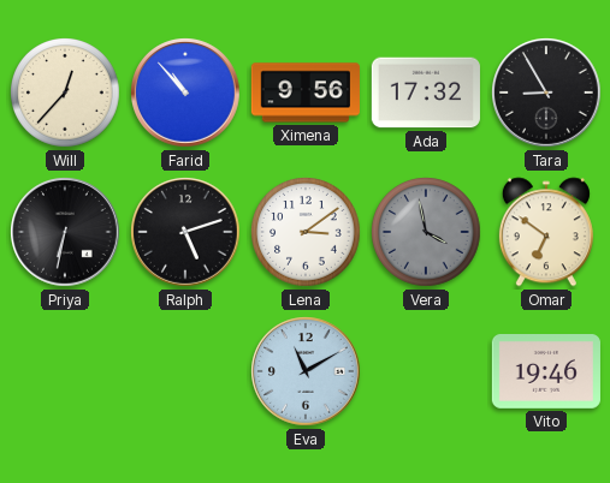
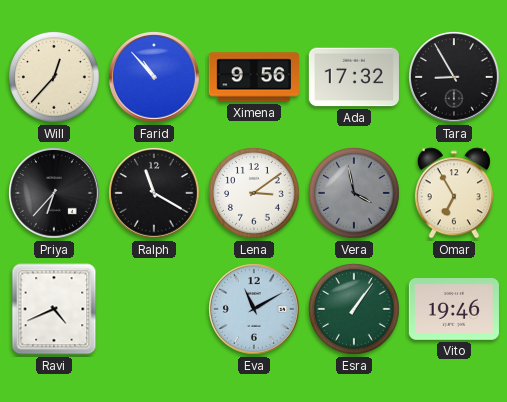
Priya: 6:32 -> 6:37
Ralph: 5:12 -> 11:20
Omar: 6:51 -> 6:55
Ravi: none -> 4:41
Esra: none -> 1:06
